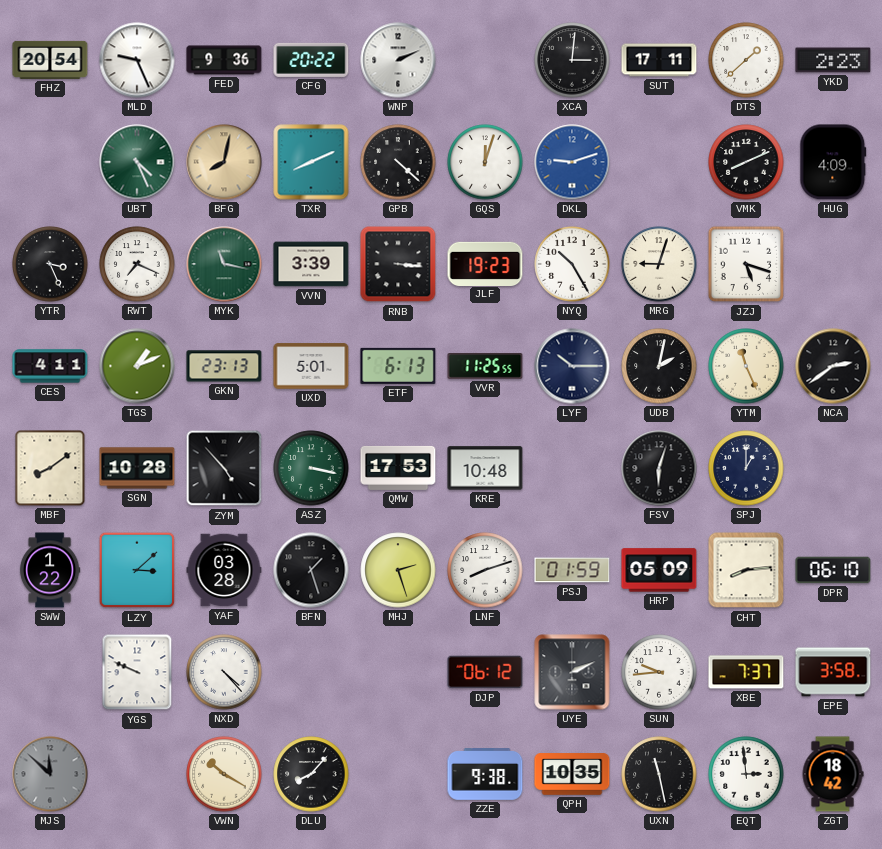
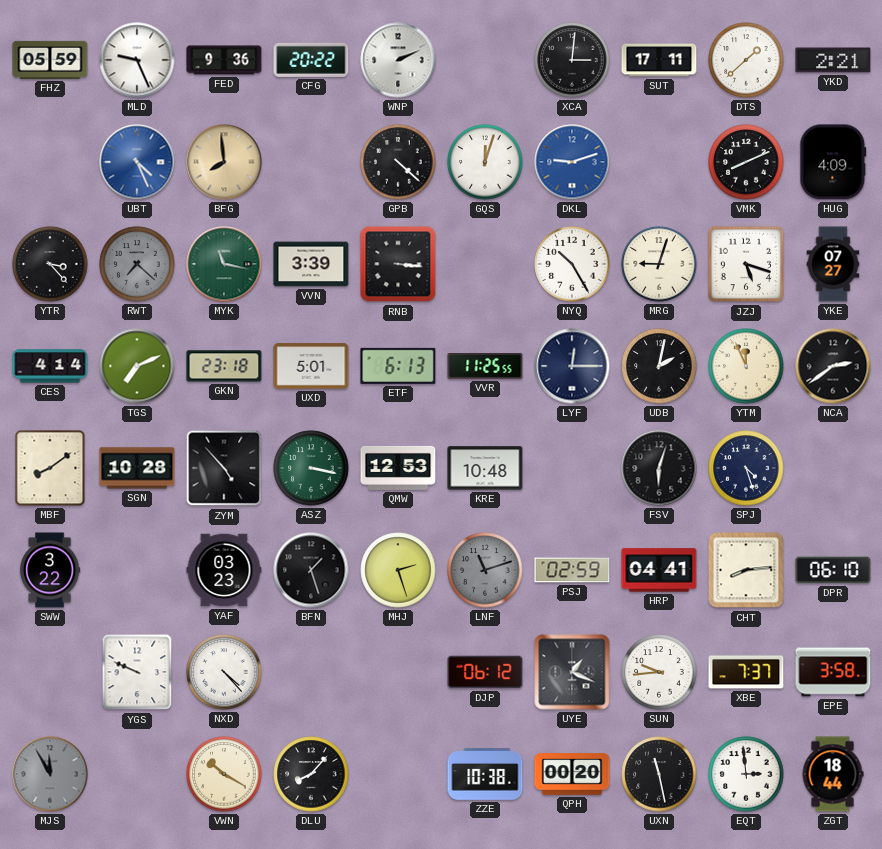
FHZ: 20:54 -> 05:59
YKD: 2:23 -> 2:21
UBT dial: green -> blue
BFG: 8:02 -> 7:59
TXR: 8:11 -> none
YTR: 3:26 -> 3:23
RWT: 7:19 -> 7:22
RWT dial: white -> grey
JLF: 19:23 -> none
YKE: none -> 07:27
CES: 4:11 -> 4:14
TGS: 1:11 -> 7:11
GKN: 23:13 -> 23:18
LYF: 10:15 -> 12:15
YTM: 11:26 -> 11:56
QMW: 17:53 -> 12:53
SPJ: 1:00 -> 4:27
SWW: 1:22 -> 3:22
LZY: 3:08 -> none
YAF: 03:28 -> 03:23
LNF: 8:12 -> 11:12
LNF dial: white -> grey
PSJ: 01:59 -> 02:59
HRP: 05:09 -> 04:41
UYE: 2:11 -> 1:19
MJS: 11:52 -> 11:55
ZZE: 9:38 -> 10:38
QPH: 10:35 -> 00:20
ZGT: 18:42 -> 18:44
